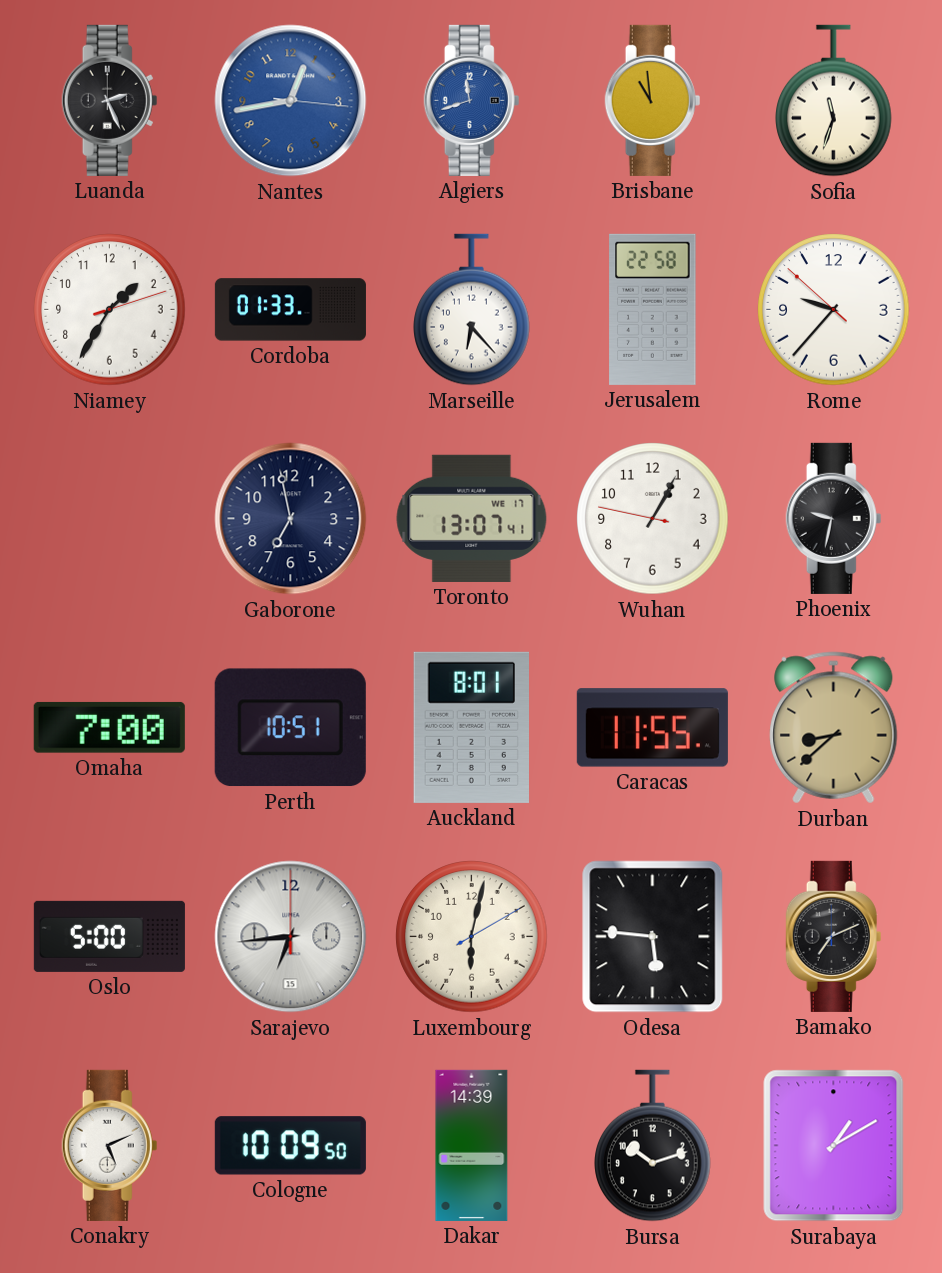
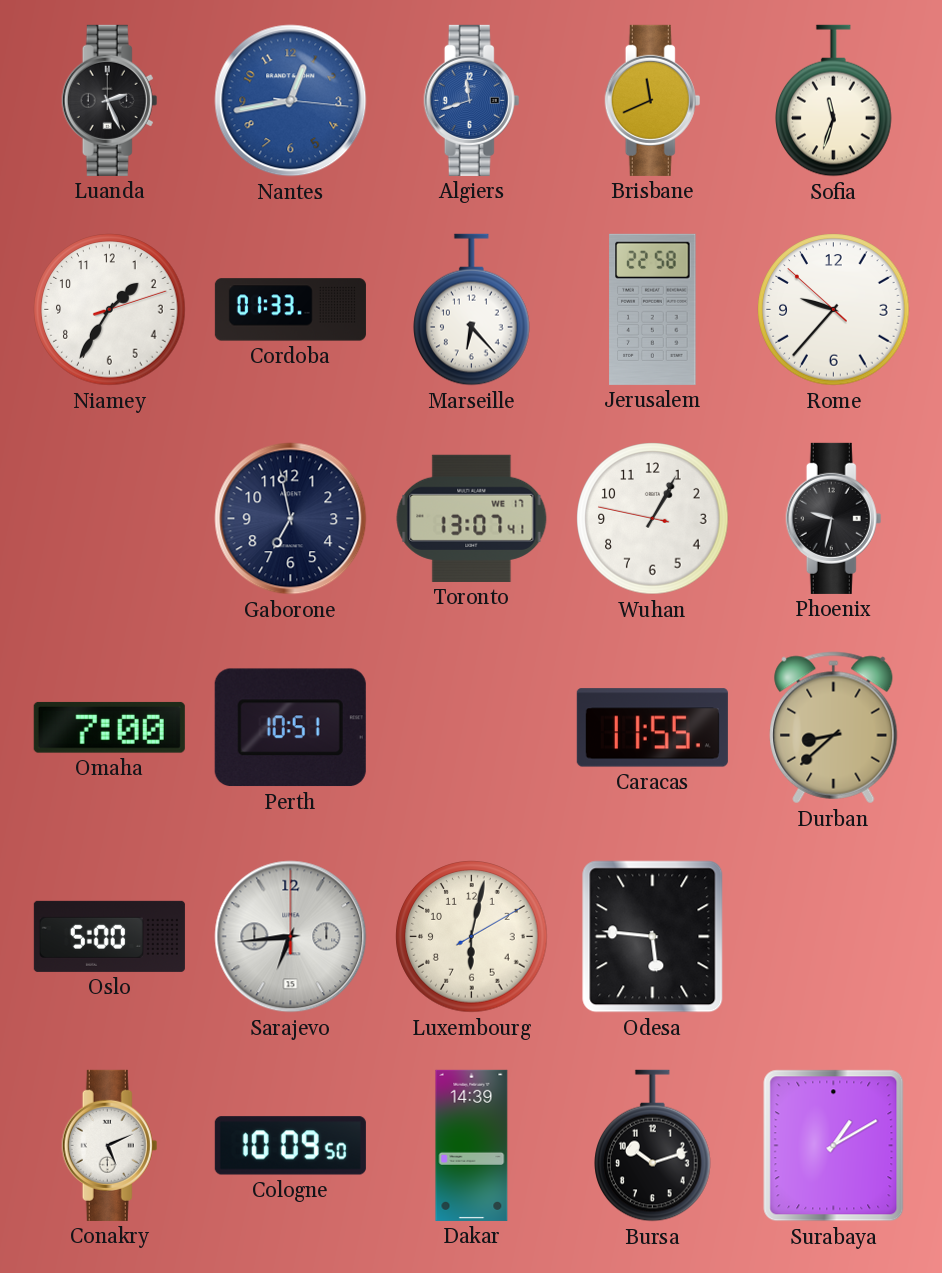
Brisbane: 10:59 -> 11:41
Auckland: 8:01 -> none
Bamako: 7:11 -> none
